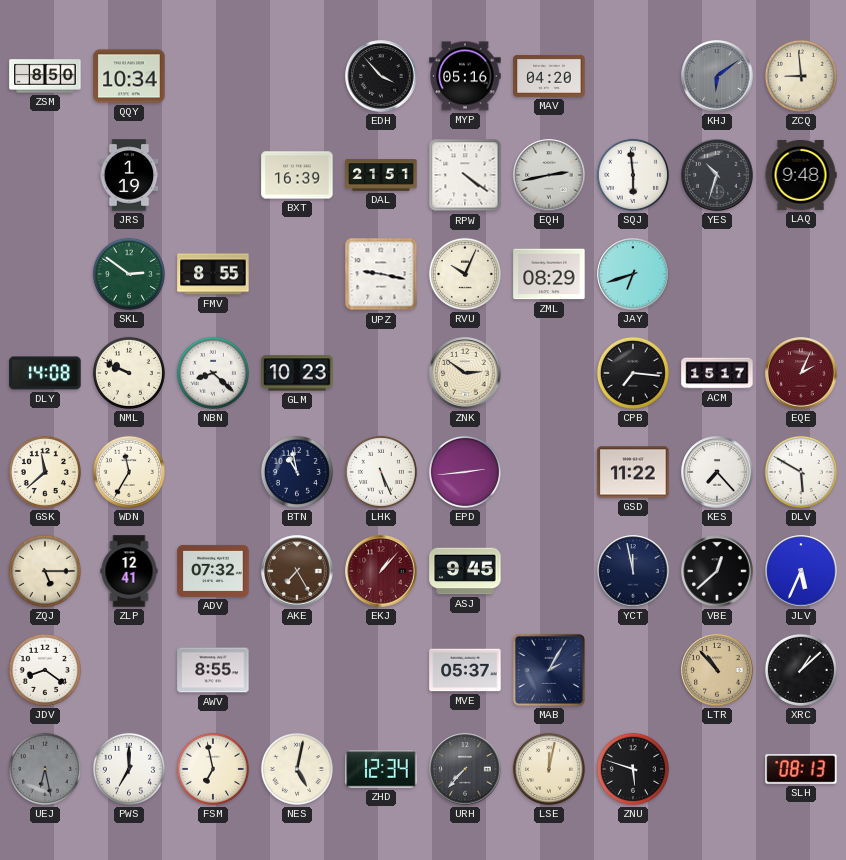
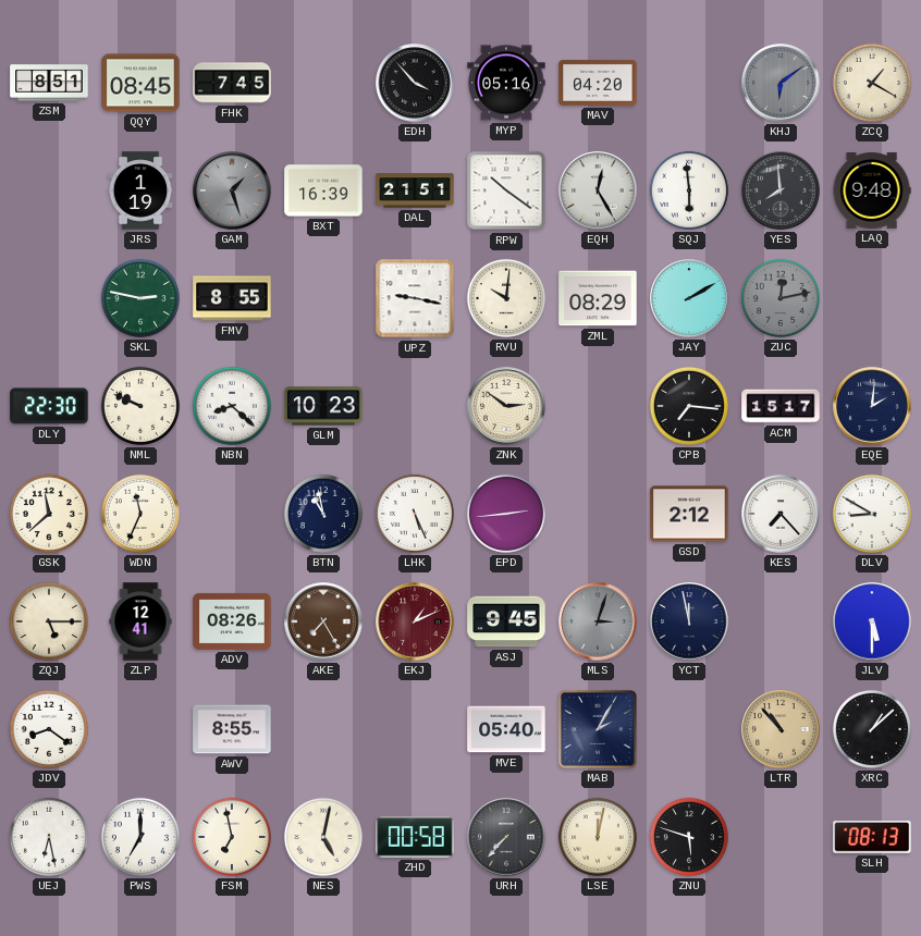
ZSM: 8:50 -> 8:51
QQY: 10:34 -> 08:45
FHK: none -> 7:45
ZCQ: 8:59 -> 1:20
GAM: none -> 1:27
RPW: 4:21 -> 10:21
EQH: 2:43 -> 12:25
YES: 10:33 -> 7:59
SKL: 2:51 -> 2:47
RVU: 10:04 -> 10:01
JAY: 6:42 -> 2:10
ZUC: none -> 12:13
DLY: 14:08 -> 22:30
EQE: 2:04 -> 2:01
EQE dial: burgundy -> navy
WDN: 11:35 -> 11:34
GSD: 11:22 -> 2:12
DLV: 5:50 -> 8:50
ADV: 07:32 -> 08:26
EKJ: 1:07 -> 1:11
MLS: none -> 3:03
VBE: 12:38 -> none
JLV: 5:34 -> 5:30
MVE: 05:37 -> 05:40
UEJ dial: grey -> white
ZHD: 12:34 -> 00:58
